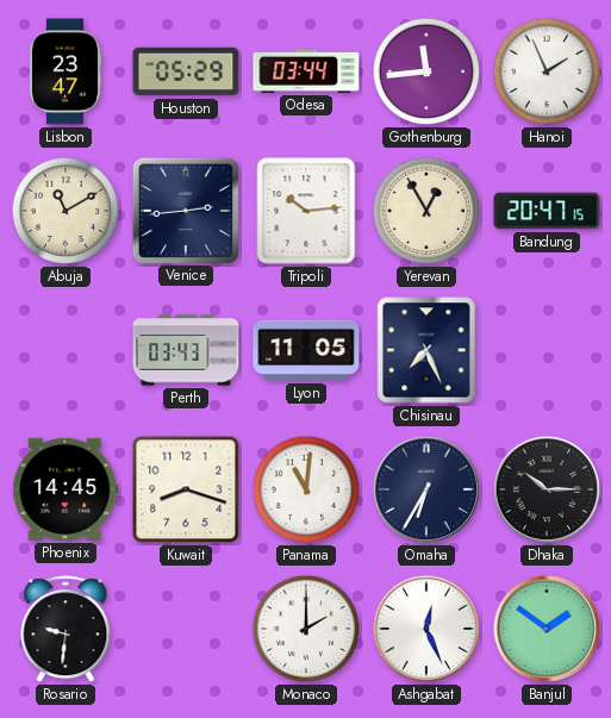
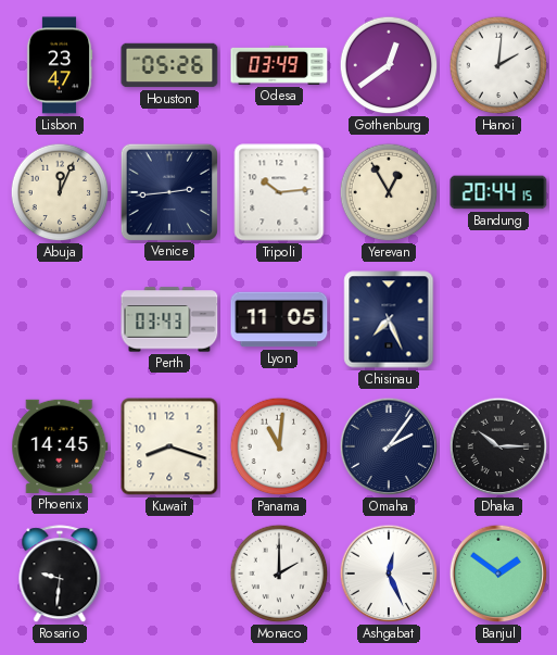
Houston: 05:29 -> 05:26
Odesa: 03:44 -> 03:49
Gothenburg: 11:44 -> 12:39
Hanoi: 1:56 -> 2:01
Abuja: 11:10 -> 12:04
Bandung: 20:47 -> 20:44
Omaha: 6:35 -> 2:06
